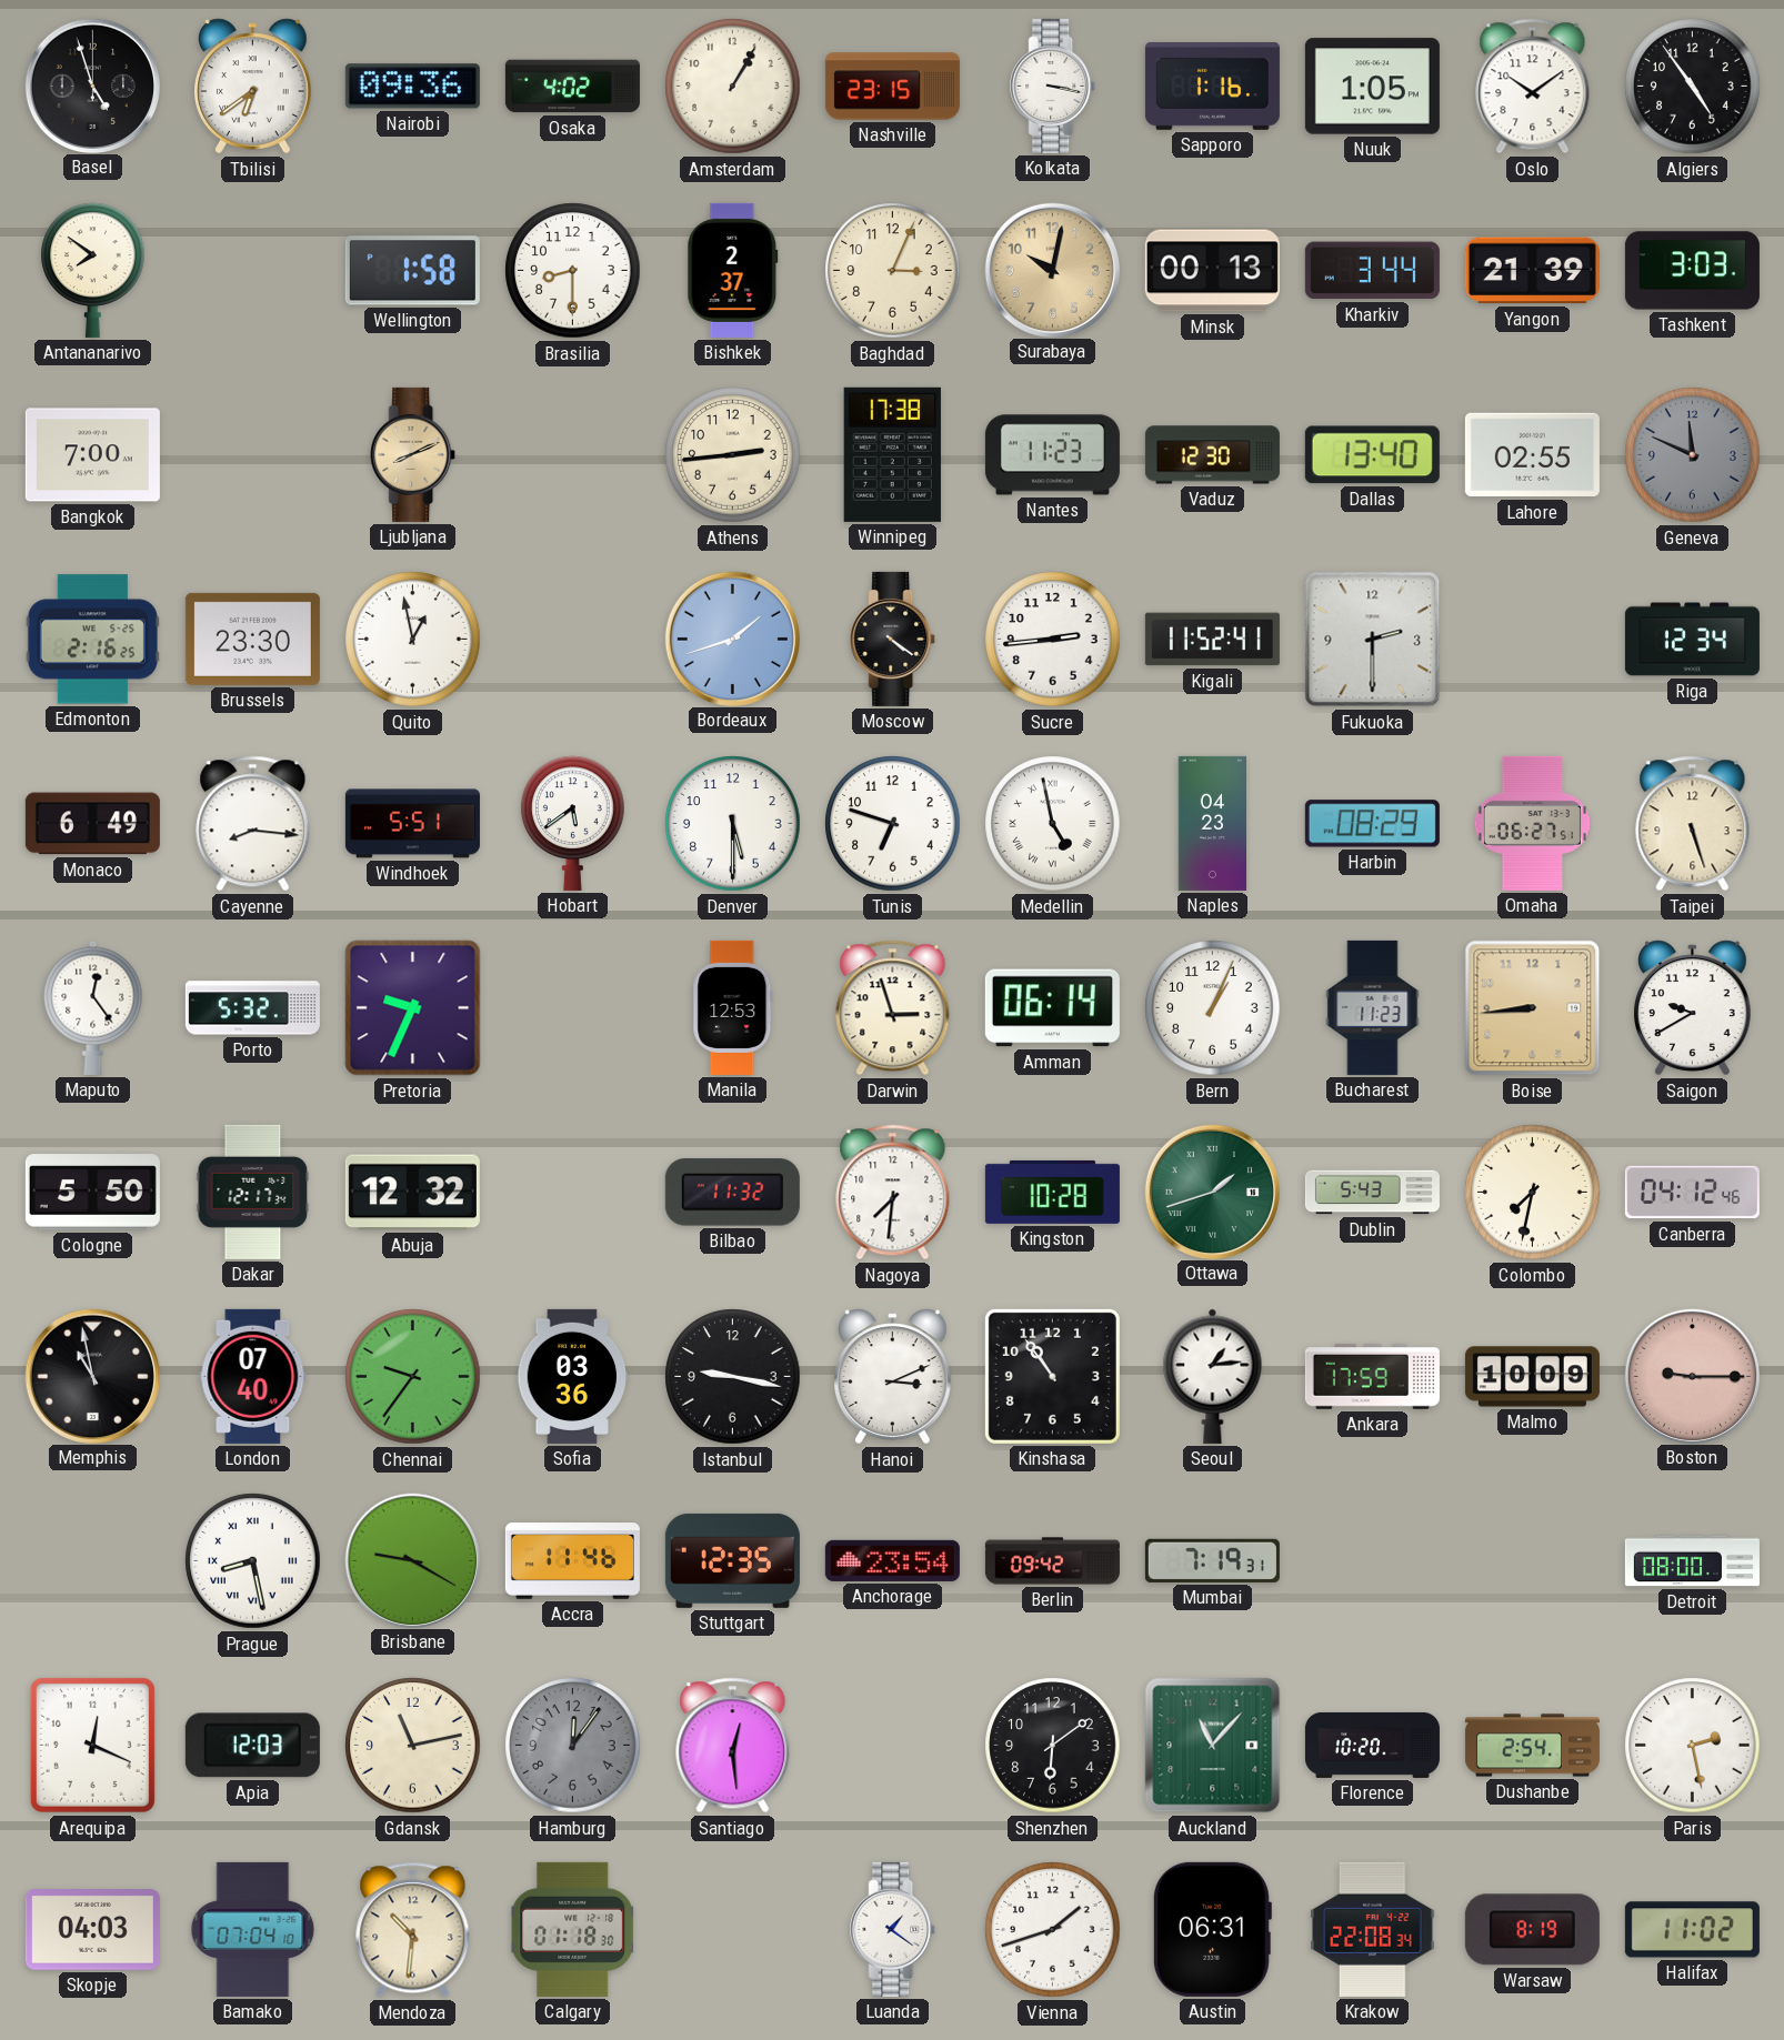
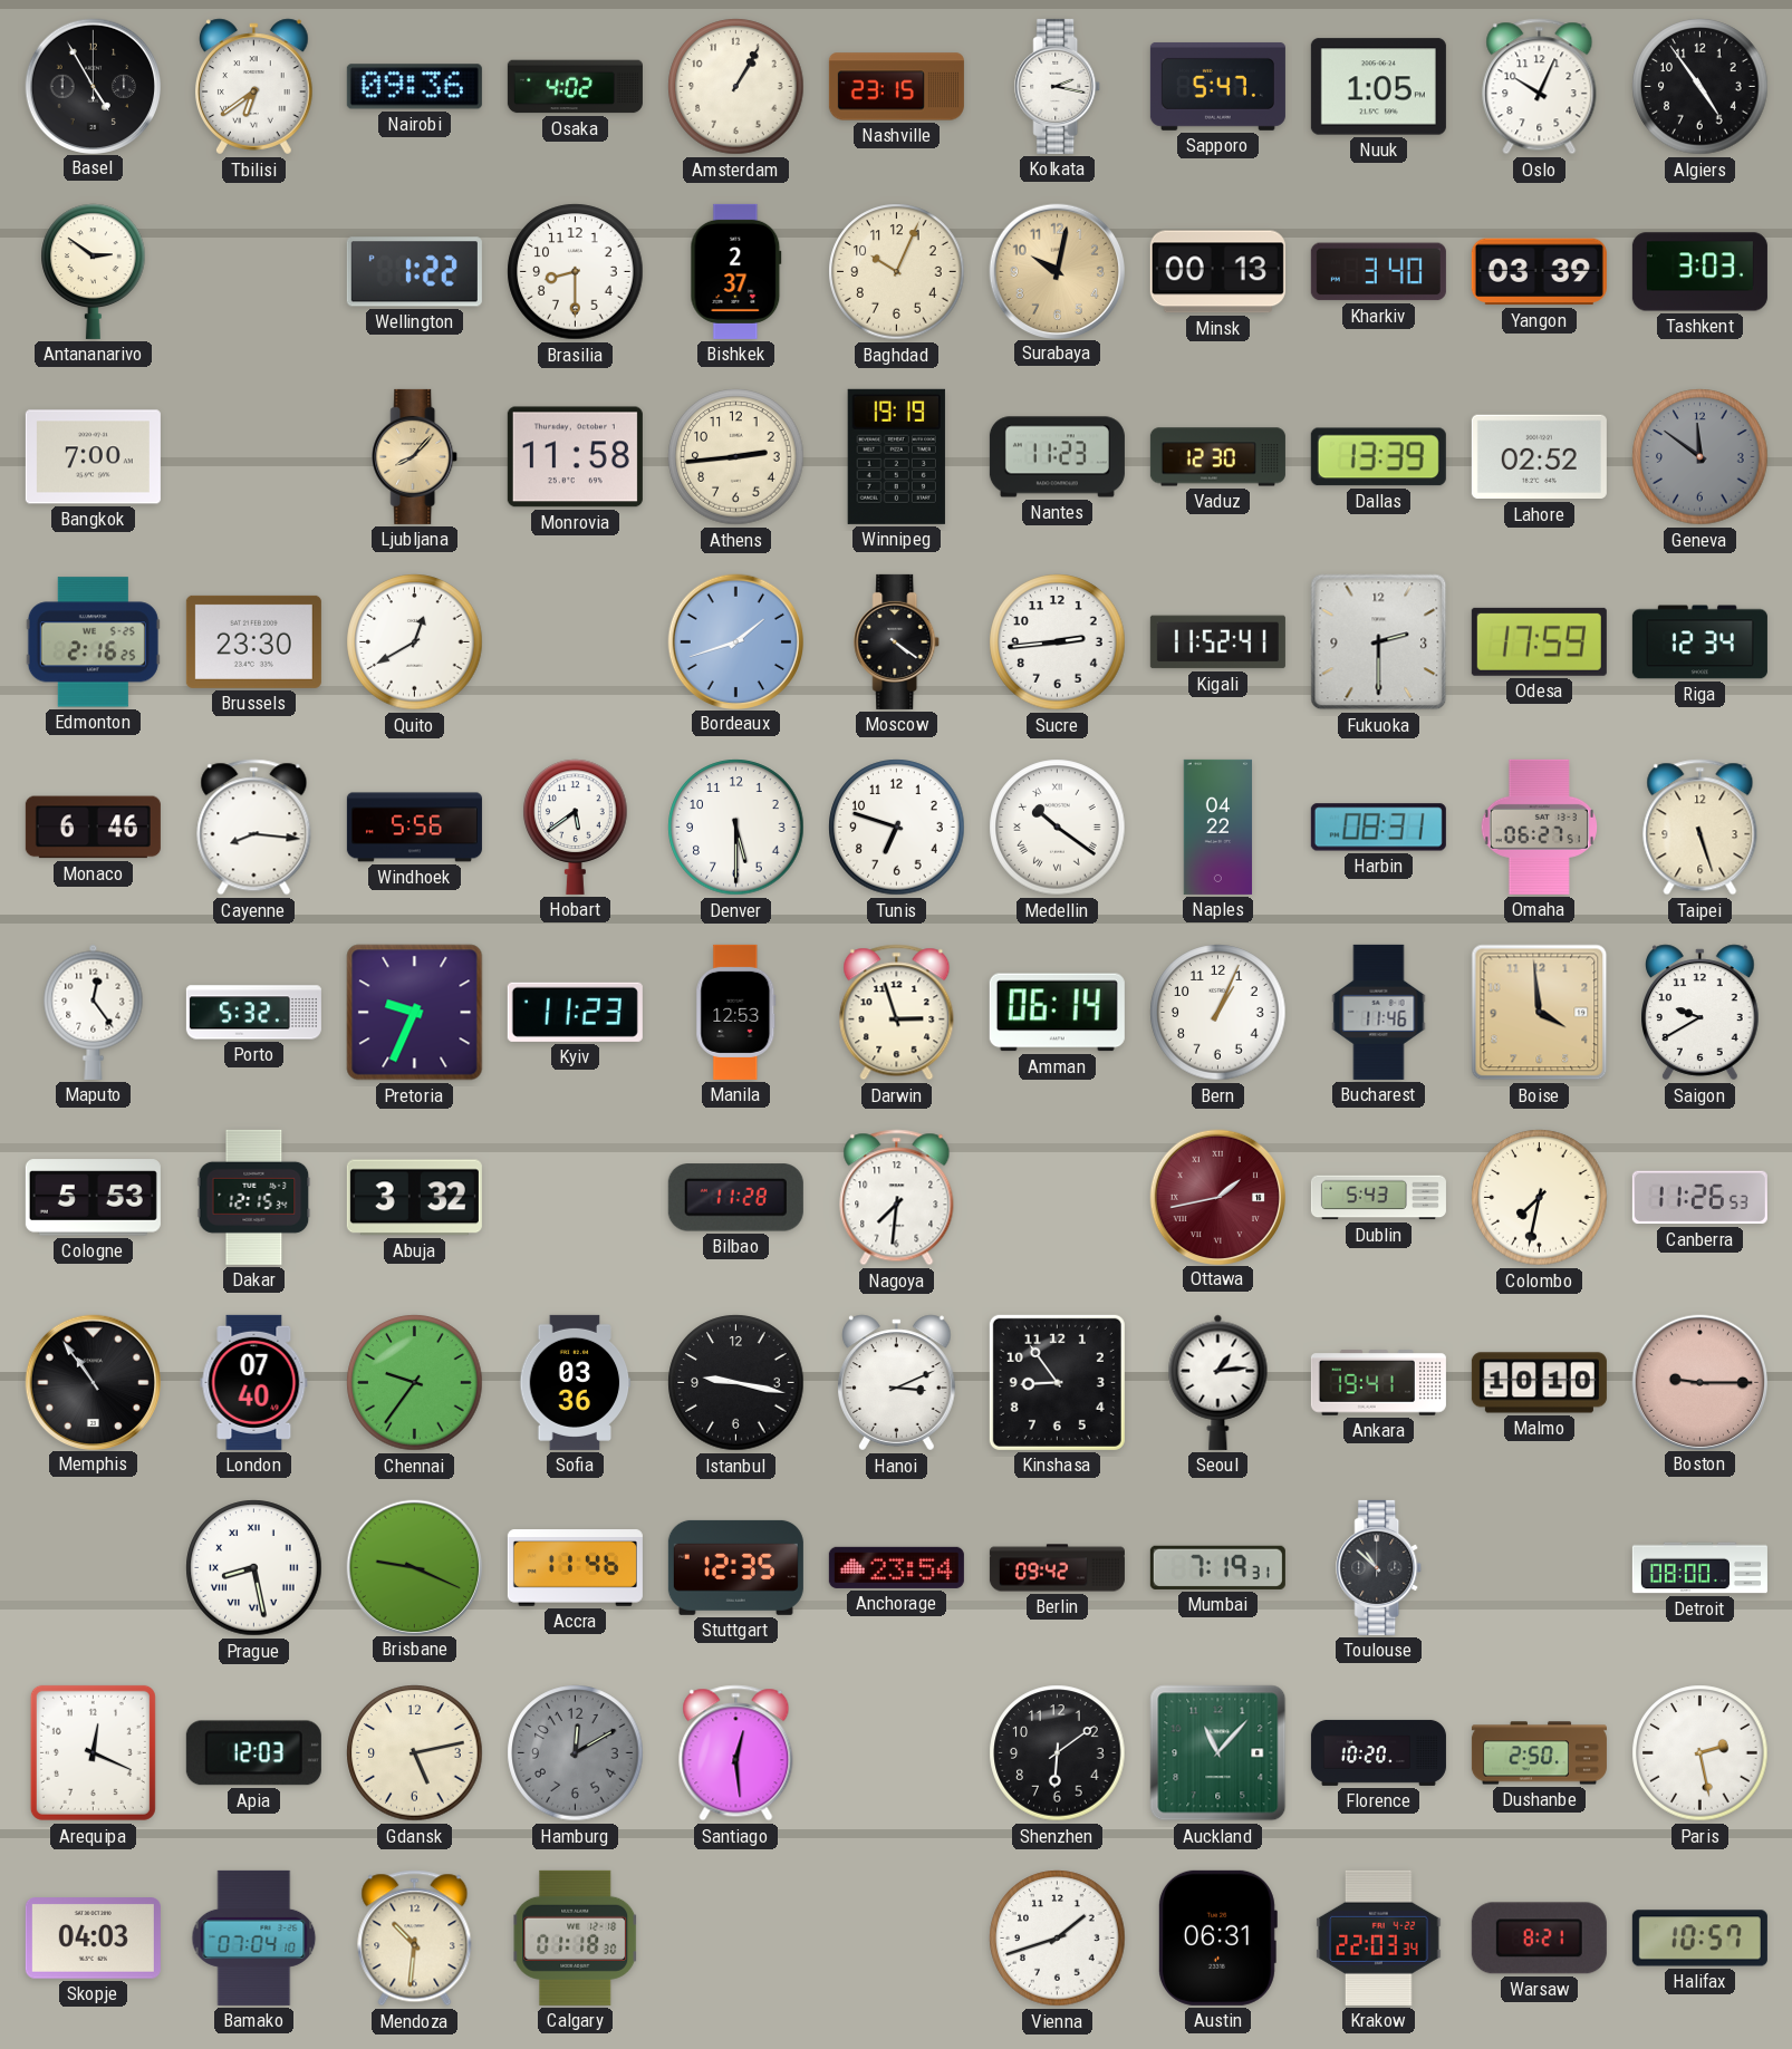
Basel: 4:57 -> 4:55
Kolkata: 3:17 -> 2:17
Sapporo: 1:16 -> 5:47
Oslo: 10:09 -> 10:04
Antananarivo: 7:51 -> 2:51
Wellington: 1:58 -> 1:22
Baghdad: 3:04 -> 10:04
Kharkiv: 3:44 -> 3:40
Yangon: 21:39 -> 03:39
Ljubljana: 8:11 -> 8:07
Monrovia: none -> 11:58
Winnipeg: 17:38 -> 19:19
Dallas: 13:40 -> 13:39
Lahore: 02:55 -> 02:52
Geneva: 11:49 -> 11:51
Quito: 12:58 -> 12:40
Odesa: none -> 17:59
Monaco: 6:49 -> 6:46
Windhoek: 5:51 -> 5:56
Medellin: 4:58 -> 10:21
Naples: 04:23 -> 04:22
Harbin: 08:29 -> 08:31
Kyiv: none -> 11:23
Bucharest: 11:23 -> 11:46
Boise: 8:44 -> 3:59
Cologne: 5:50 -> 5:53
Dakar: 12:17 -> 12:15
Abuja: 12:32 -> 3:32
Bilbao: 11:32 -> 11:28
Kingston: 10:28 -> none
Ottawa: 1:42 -> 1:43
Ottawa dial: green -> burgundy
Canberra: 04:12 -> 11:26
Memphis: 10:58 -> 10:54
Kinshasa: 10:54 -> 8:54
Ankara: 17:59 -> 19:41
Malmo: 10:09 -> 10:10
Brisbane: 9:20 -> 9:19
Toulouse: none -> 10:52
Gdansk: 11:13 -> 5:13
Hamburg: 12:06 -> 12:10
Dushanbe: 2:54 -> 2:50
Luanda: 1:21 -> none
Krakow: 22:08 -> 22:03
Warsaw: 8:19 -> 8:21
Halifax: 11:02 -> 10:57
